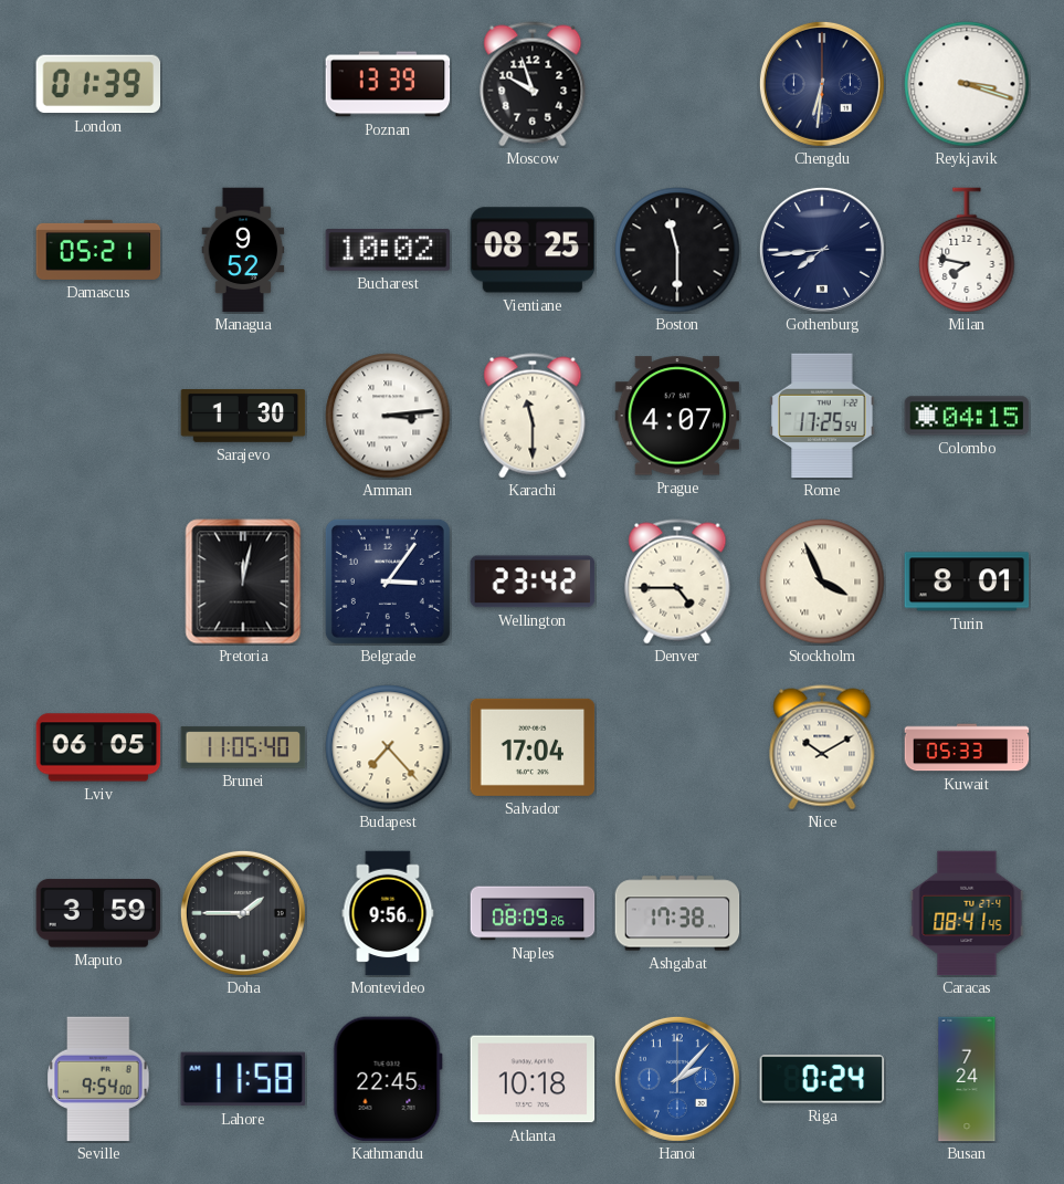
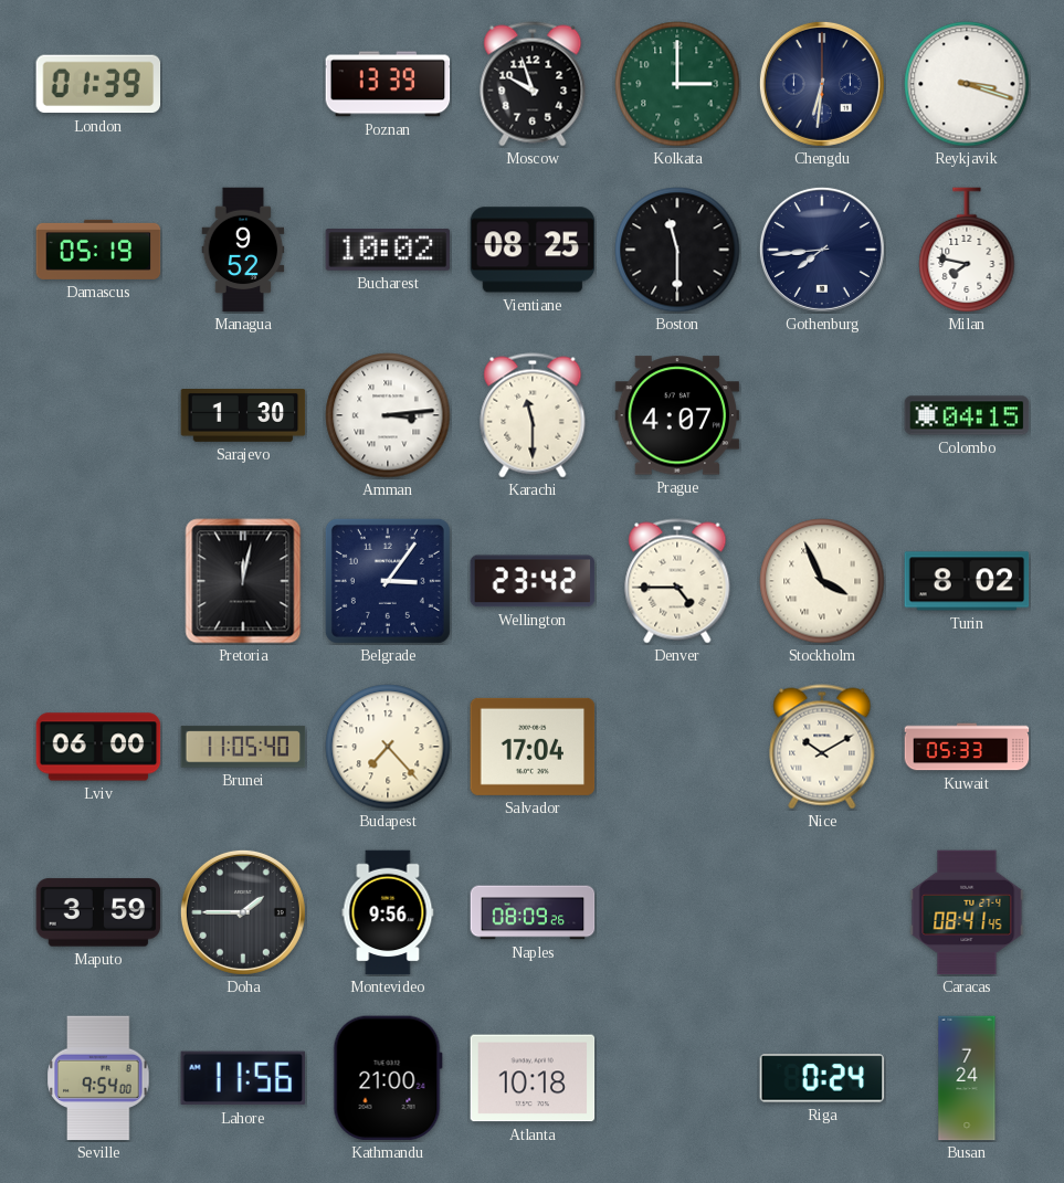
Kolkata: none -> 3:00
Damascus: 05:21 -> 05:19
Rome: 17:25 -> none
Turin: 8:01 -> 8:02
Lviv: 06:05 -> 06:00
Ashgabat: 17:38 -> none
Lahore: 11:58 -> 11:56
Kathmandu: 22:45 -> 21:00
Hanoi: 2:07 -> none
